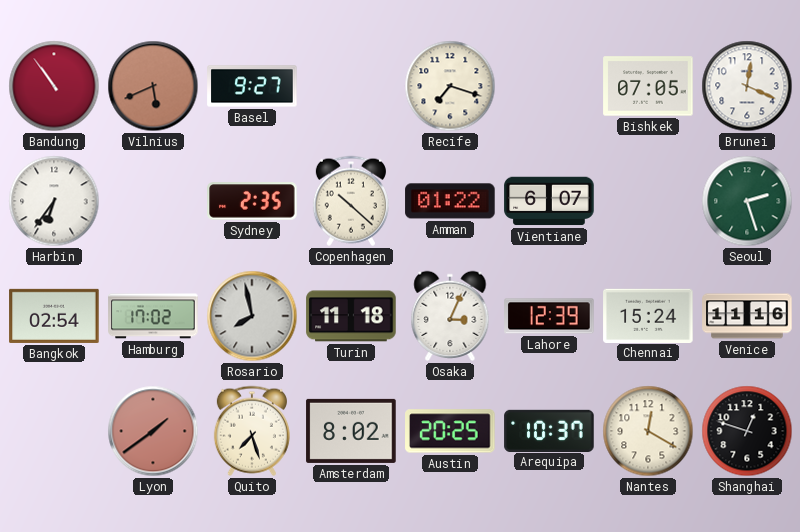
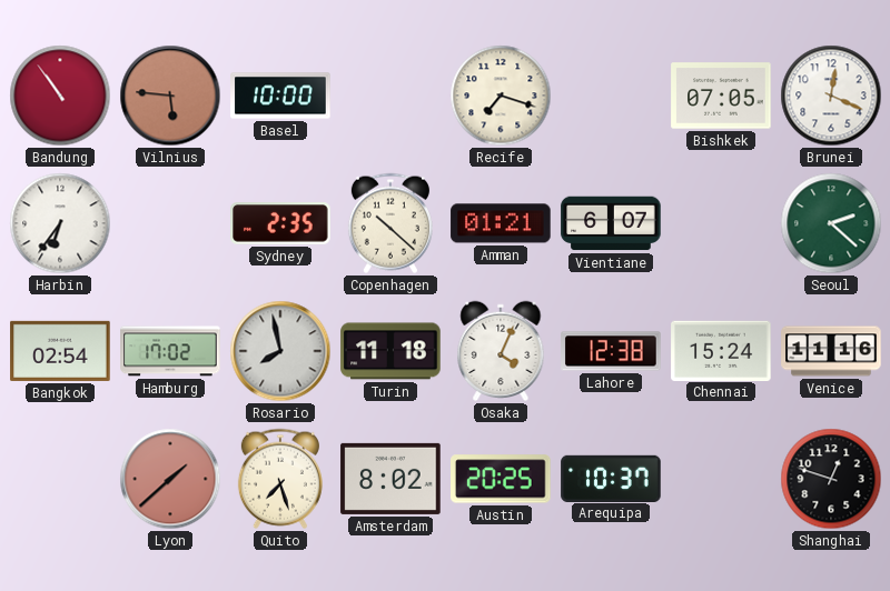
Vilnius: 5:41 -> 5:46
Basel: 9:27 -> 10:00
Amman: 01:22 -> 01:21
Seoul: 2:27 -> 2:22
Osaka: 3:04 -> 4:04
Lahore: 12:39 -> 12:38
Lyon: 1:39 -> 1:38
Nantes: 12:20 -> none
